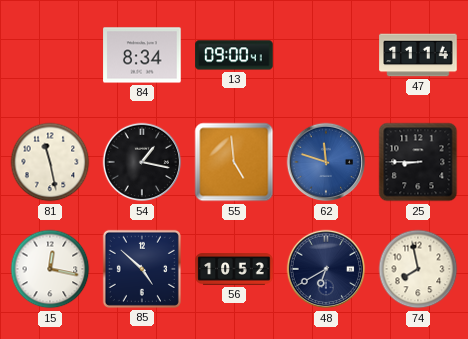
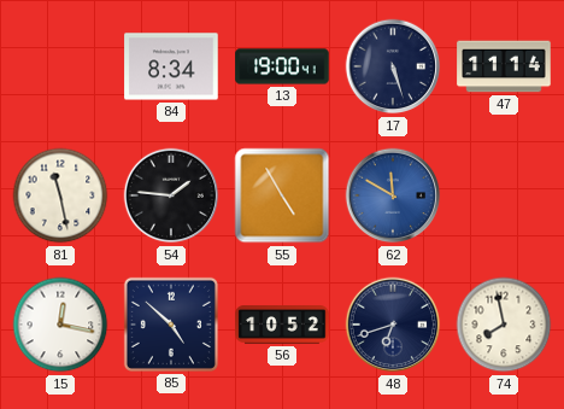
13: 09:00 -> 19:00
17: none -> 5:27
54: 1:17 -> 1:46
55: 4:59 -> 4:55
62: 11:48 -> 11:50
25: 8:45 -> none
48: 6:40 -> 6:42
